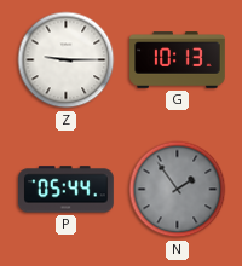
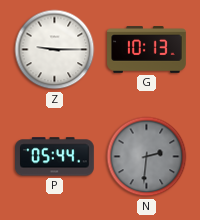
N: 1:54 -> 2:31
